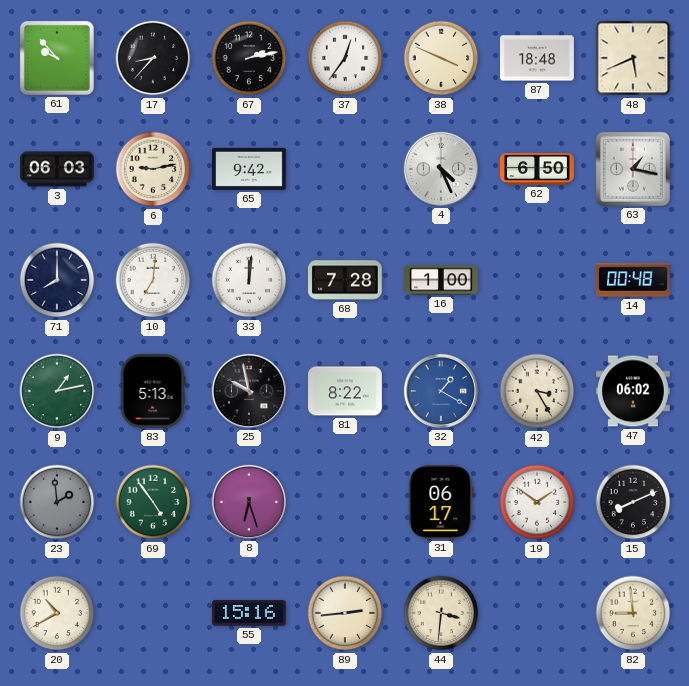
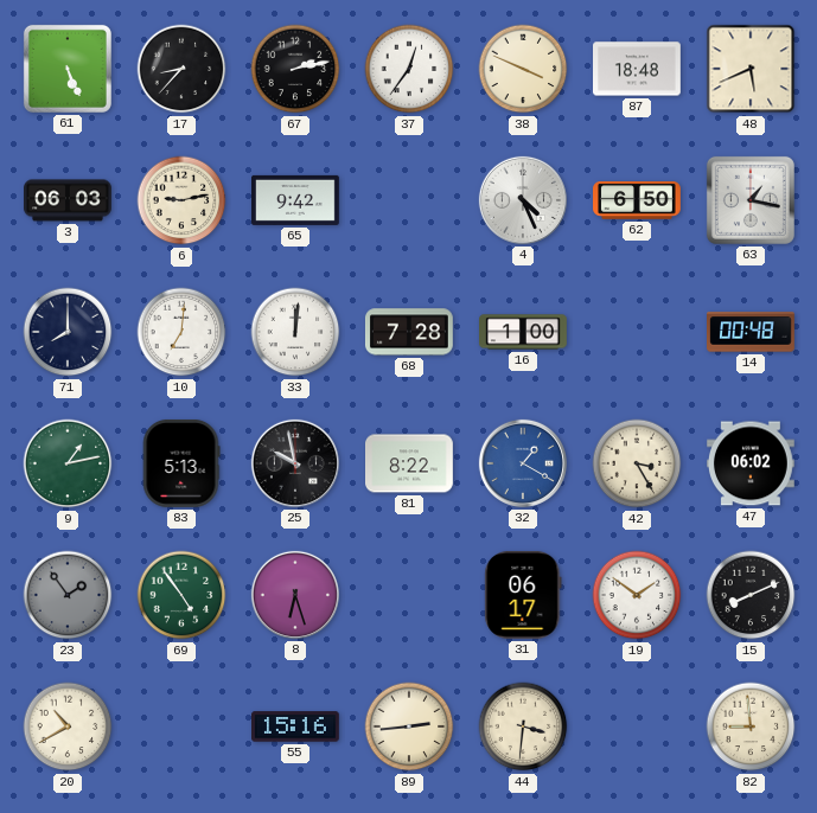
61: 9:53 -> 5:26
23: 1:59 -> 1:54
